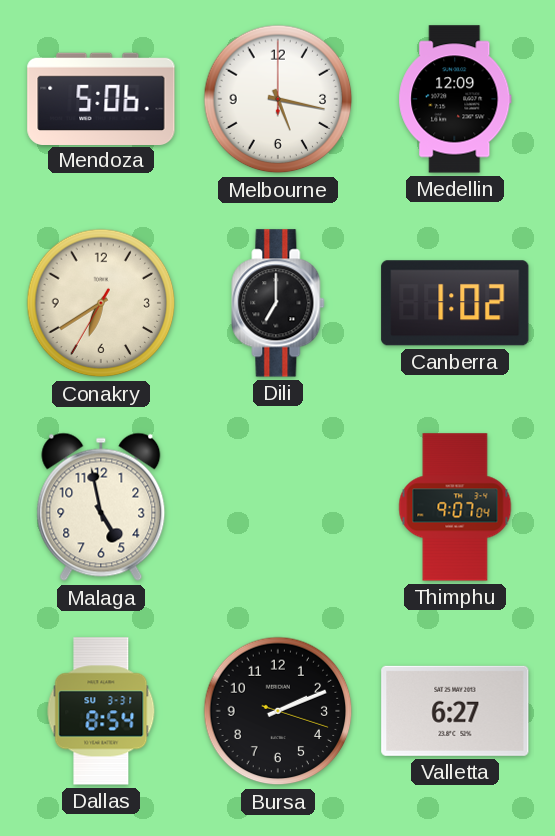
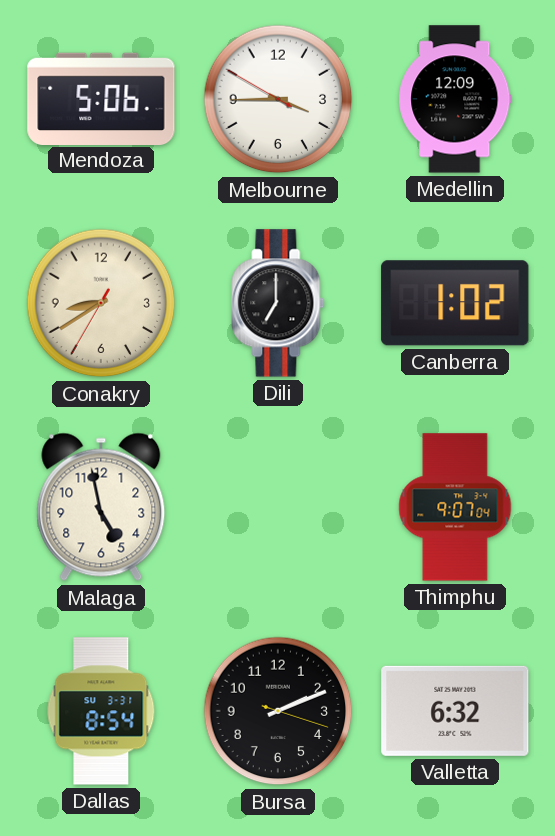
Melbourne: 5:17 -> 3:44
Conakry: 6:39 -> 8:39
Valletta: 6:27 -> 6:32
